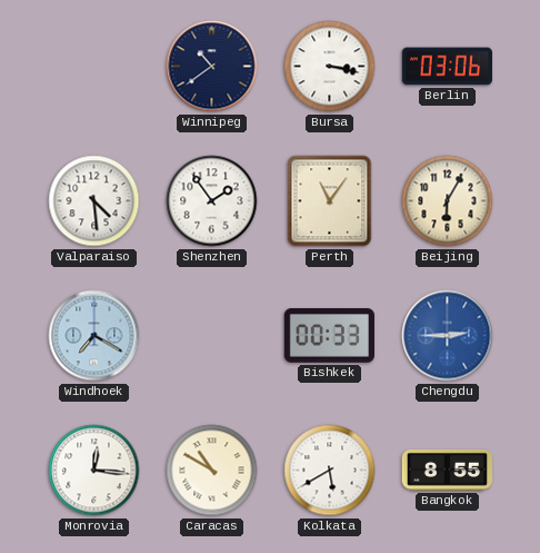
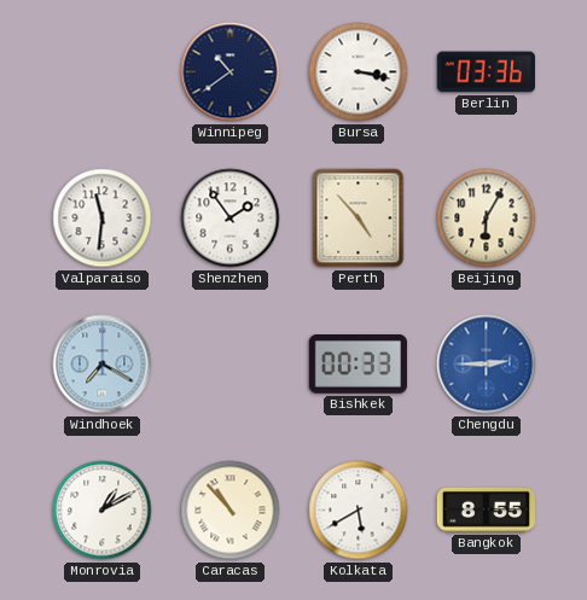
Berlin: 03:06 -> 03:36
Valparaiso: 4:29 -> 11:31
Perth: 11:06 -> 4:53
Monrovia: 12:16 -> 1:10
Caracas: 10:50 -> 10:53
